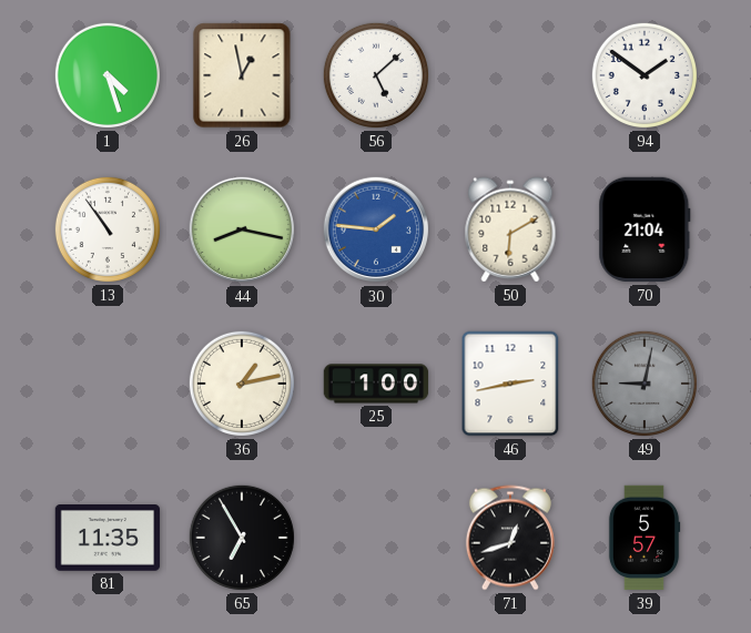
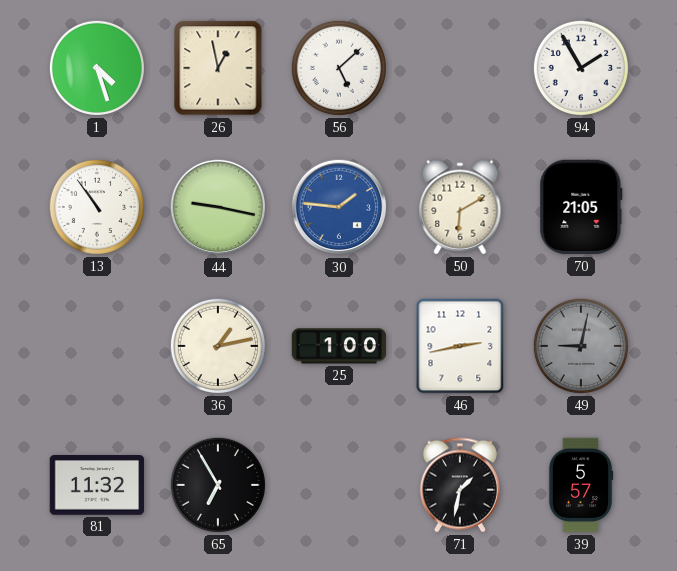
94: 1:51 -> 1:55
44: 8:17 -> 9:17
70: 21:04 -> 21:05
81: 11:35 -> 11:32
71: 12:42 -> 1:32
